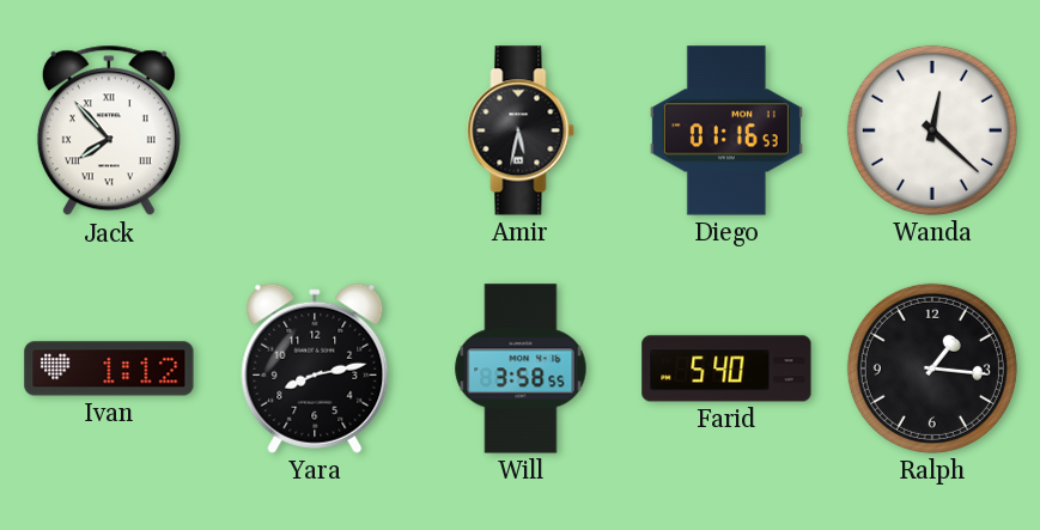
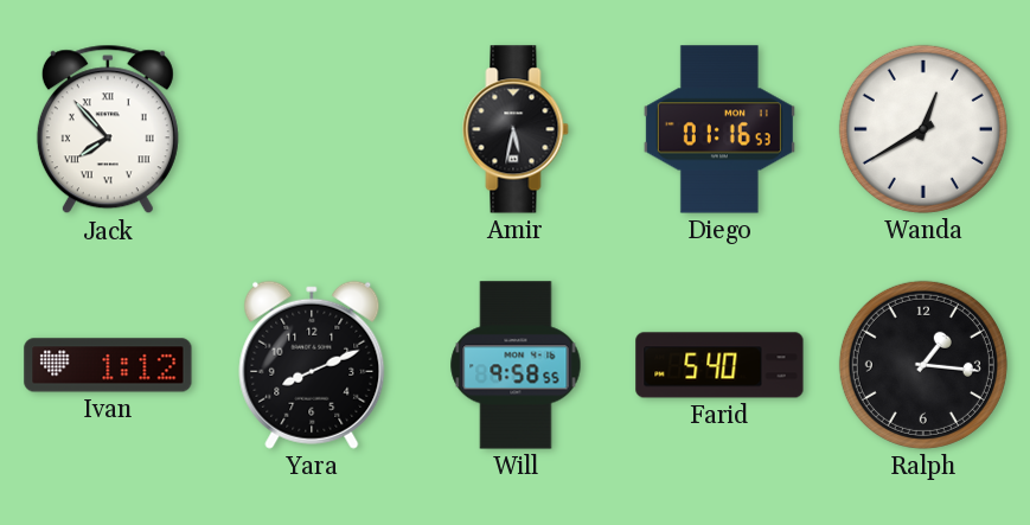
Wanda: 12:22 -> 12:40
Yara: 8:13 -> 8:11
Will: 3:58 -> 9:58
